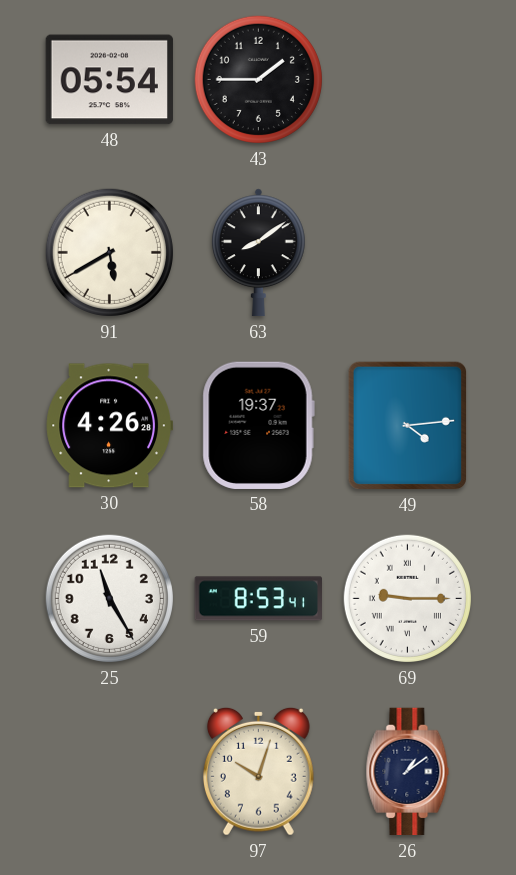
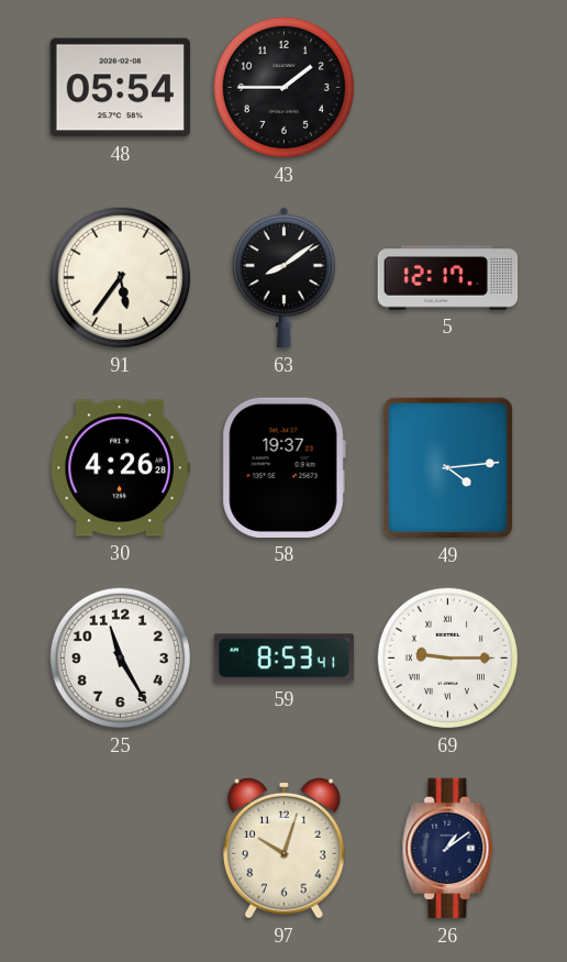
91: 5:40 -> 5:36
5: none -> 12:17
